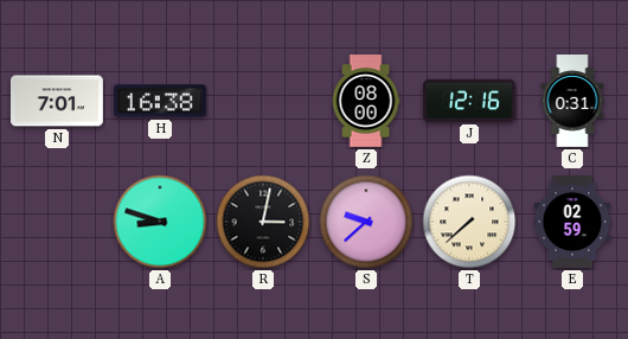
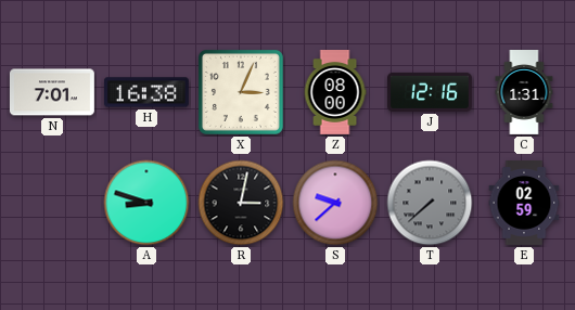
X: none -> 3:04
C: 0:31 -> 1:31
T dial: cream -> grey
